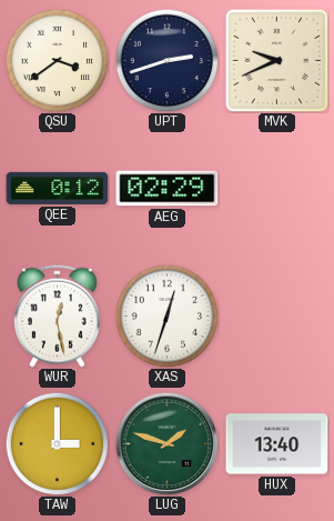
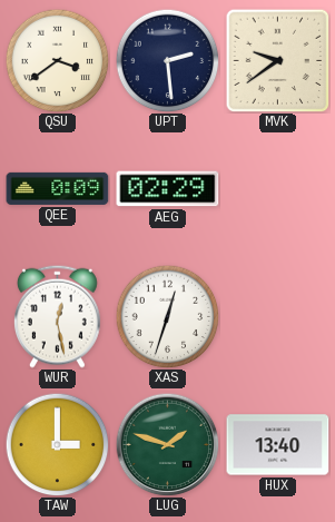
UPT: 2:42 -> 2:29
MVK: 9:41 -> 9:39
QEE: 0:12 -> 0:09
